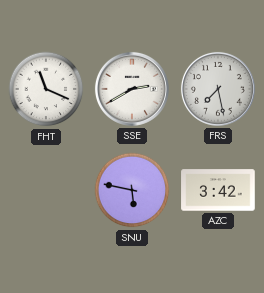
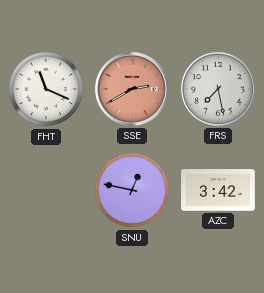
SSE dial: white -> salmon
SNU: 5:47 -> 12:47
